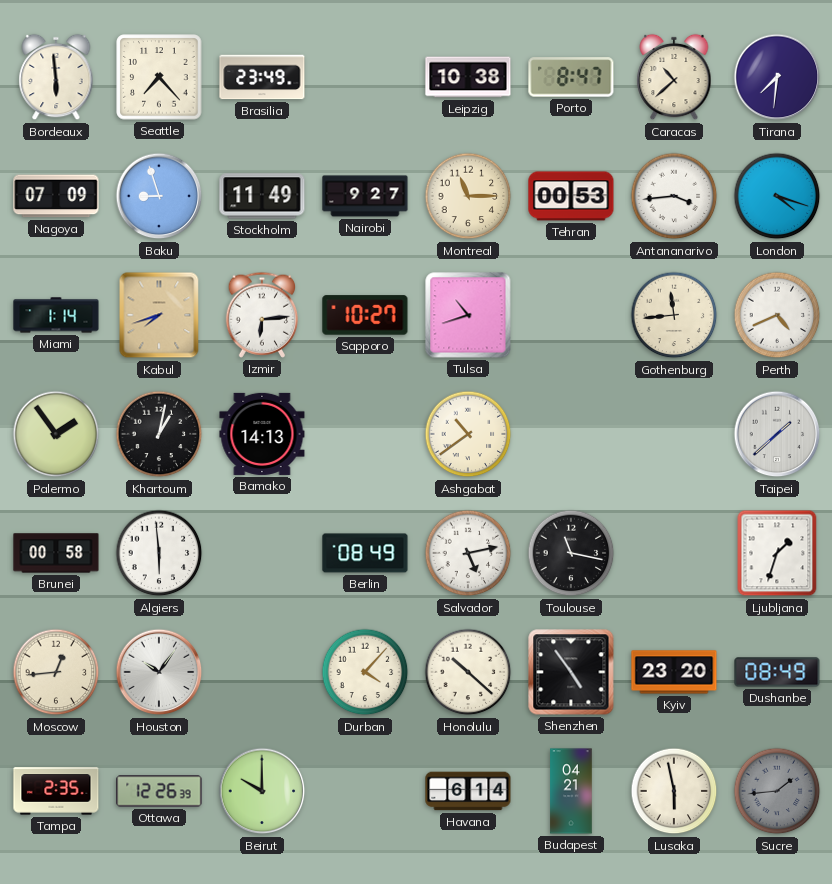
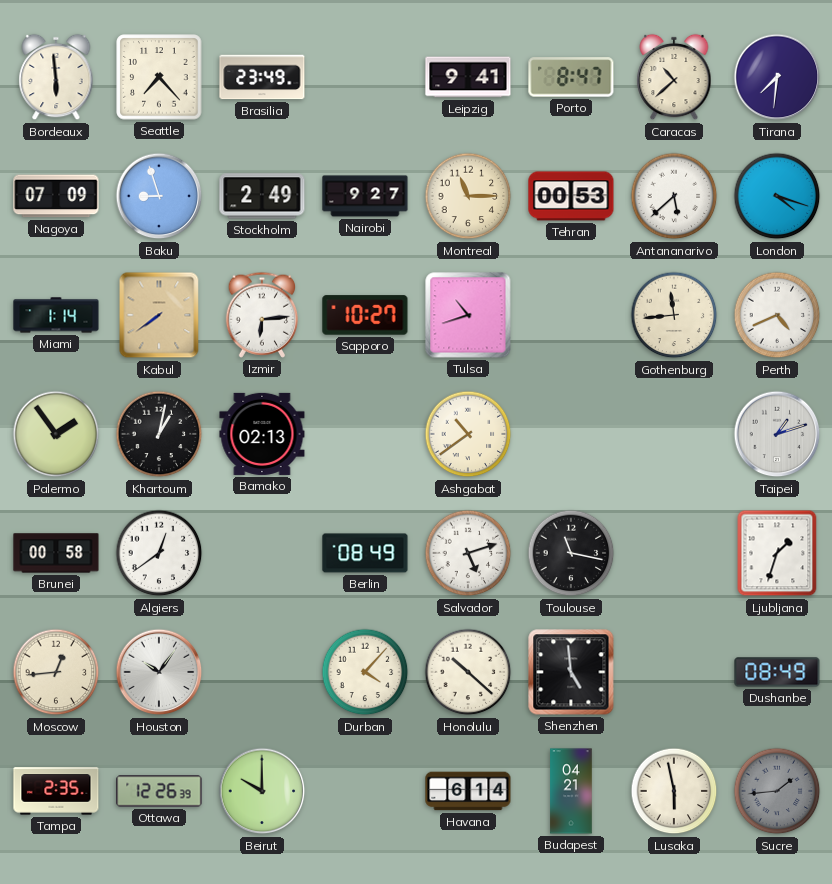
Leipzig: 10:38 -> 9:41
Stockholm: 11:49 -> 2:49
Antananarivo: 3:44 -> 5:38
Kabul: 7:42 -> 7:39
Bamako: 14:13 -> 02:13
Taipei: 1:38 -> 1:12
Algiers: 5:59 -> 12:39
Salvador: 5:13 -> 5:12
Shenzhen: 4:54 -> 4:59
Kyiv: 23:20 -> none
